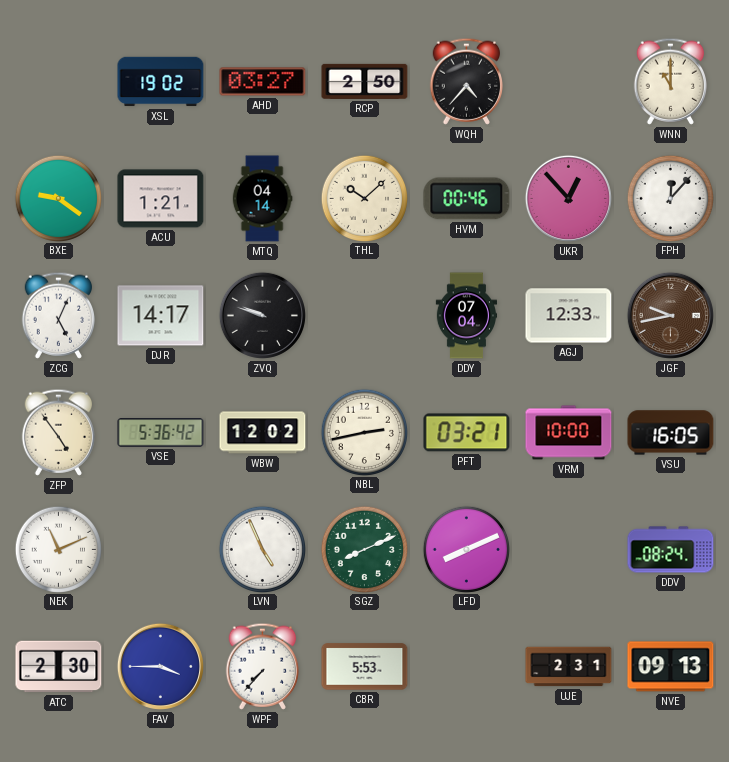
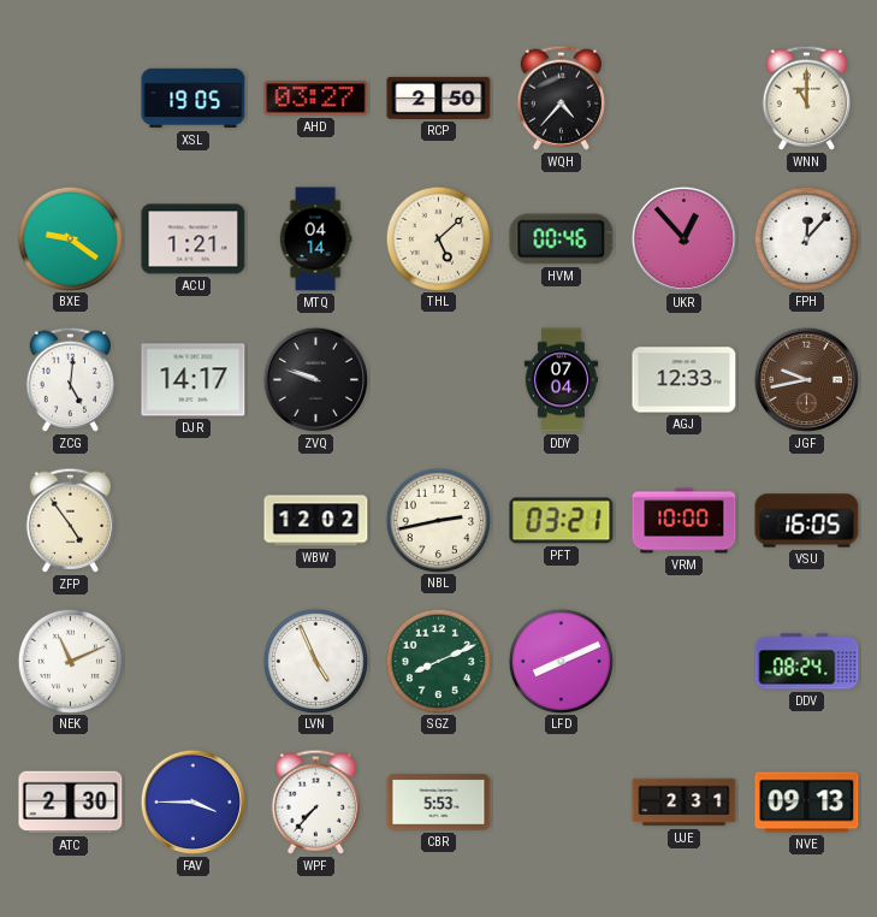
XSL: 19:02 -> 19:05
THL: 10:08 -> 5:08
ZCG: 5:04 -> 5:01
VSE: 5:36 -> none
